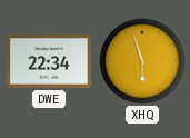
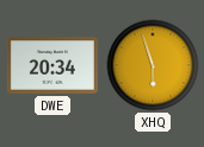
DWE: 22:34 -> 20:34
